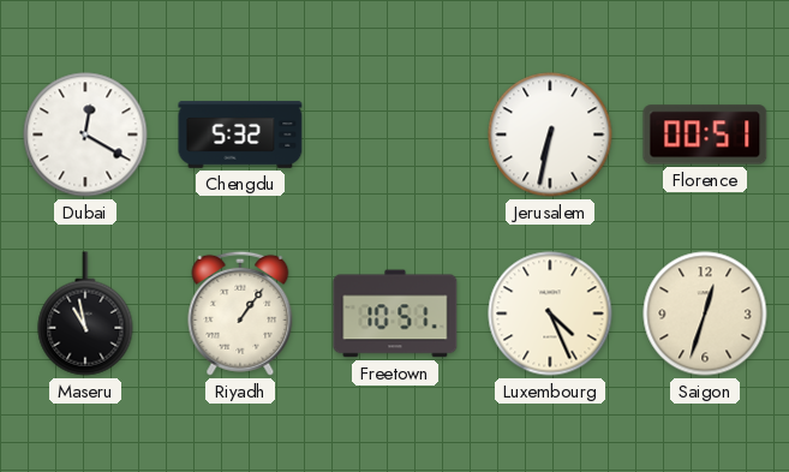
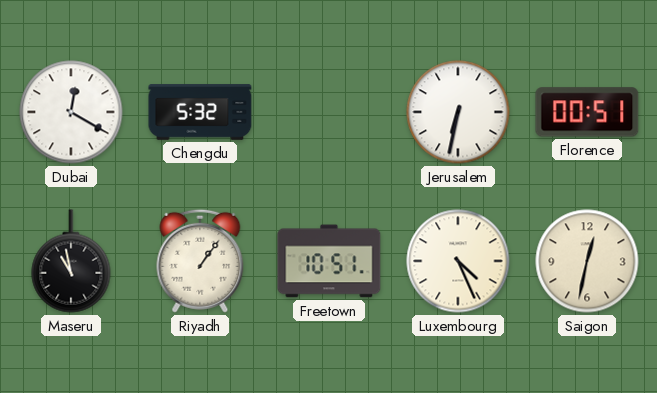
Saigon: 12:33 -> 12:32
